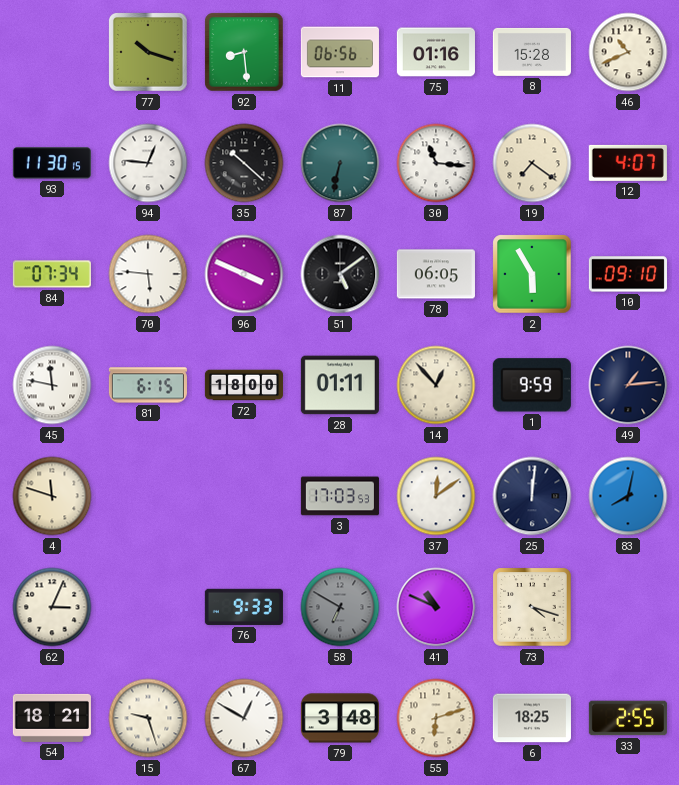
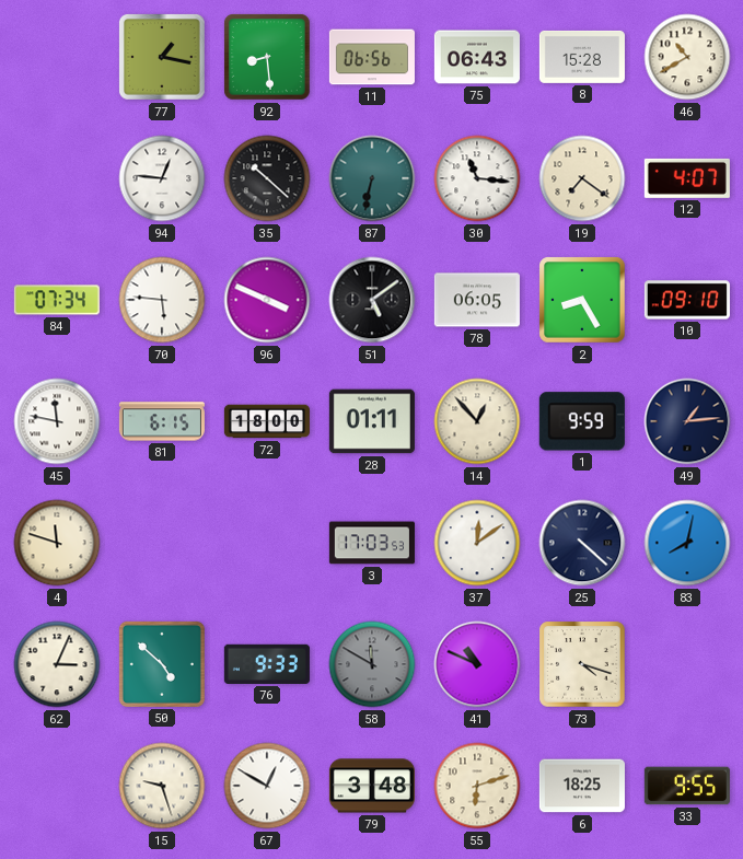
77: 10:18 -> 1:17
75: 01:16 -> 06:43
46: 10:41 -> 10:40
93: 11:30 -> none
2: 5:55 -> 8:25
25: 12:01 -> 4:22
50: none -> 4:52
58: 6:50 -> 11:50
54: 18:21 -> none
33: 2:55 -> 9:55
